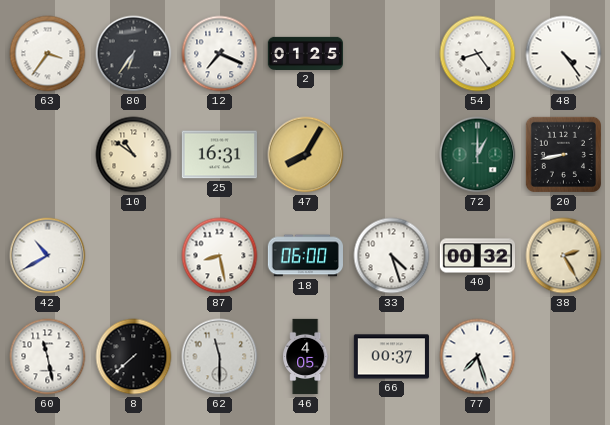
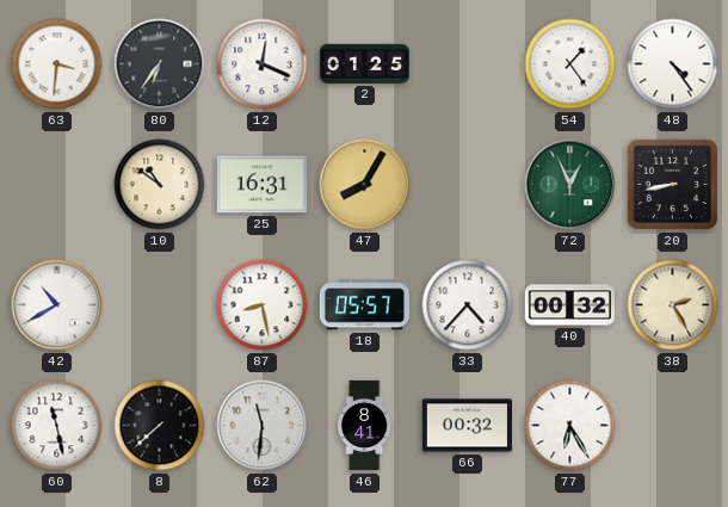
63: 3:36 -> 3:31
12: 7:19 -> 12:19
54: 8:24 -> 1:24
72: 1:00 -> 12:56
18: 06:00 -> 05:57
33: 4:27 -> 4:37
62: 11:30 -> 11:31
46: 4:05 -> 8:41
66: 00:37 -> 00:32
77: 7:27 -> 6:25
